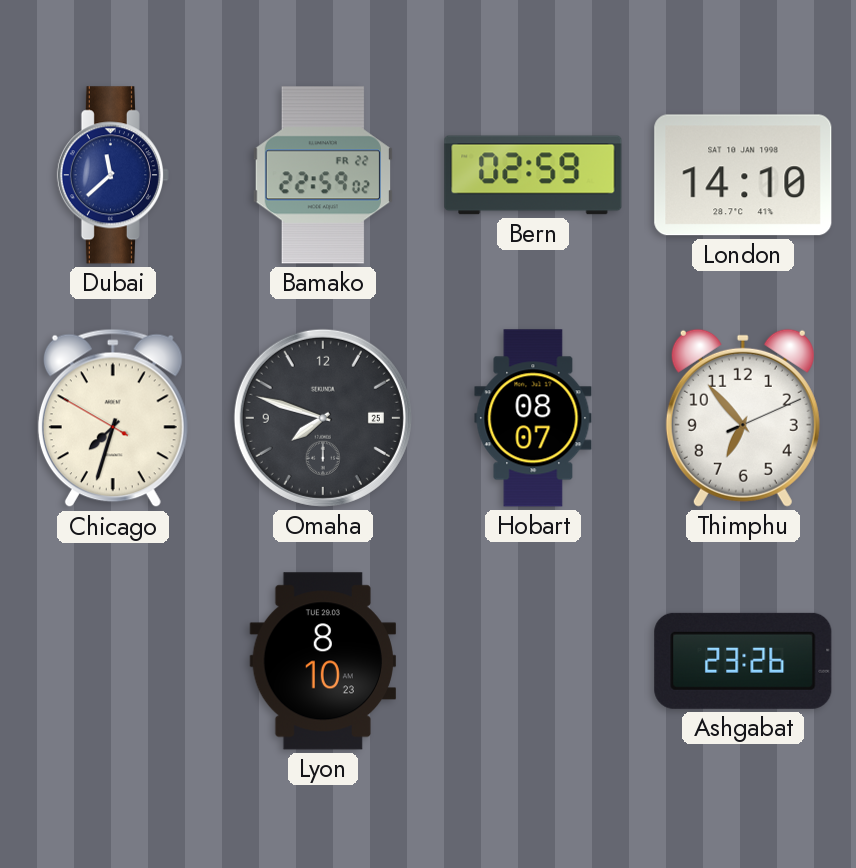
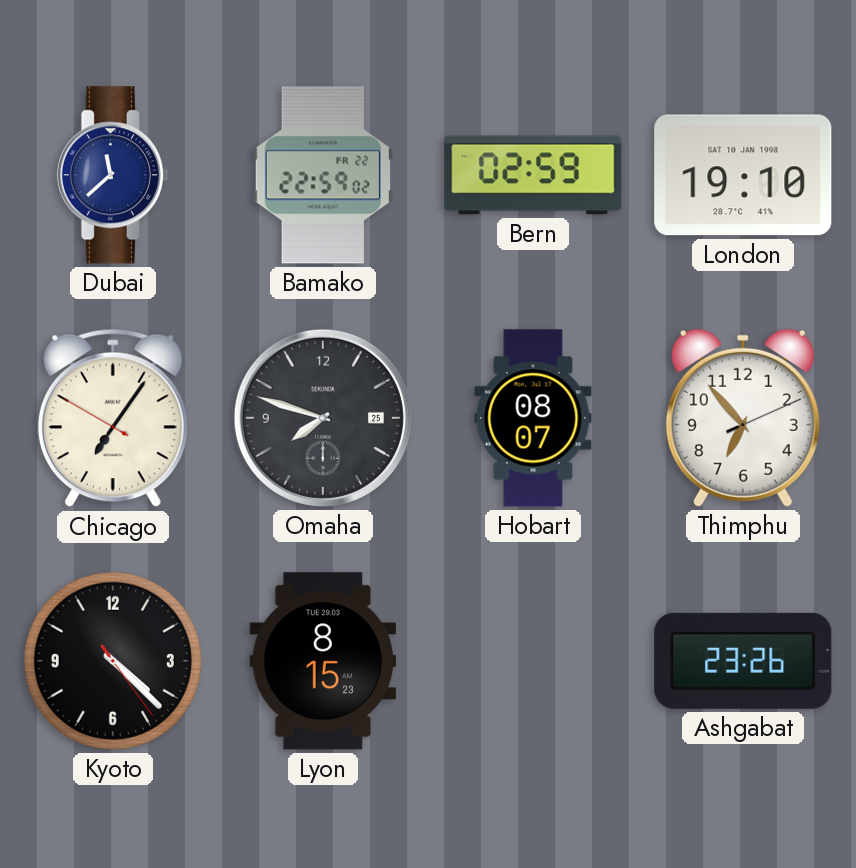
London: 14:10 -> 19:10
Chicago: 7:32 -> 7:05
Kyoto: none -> 4:22
Lyon: 8:10 -> 8:15
